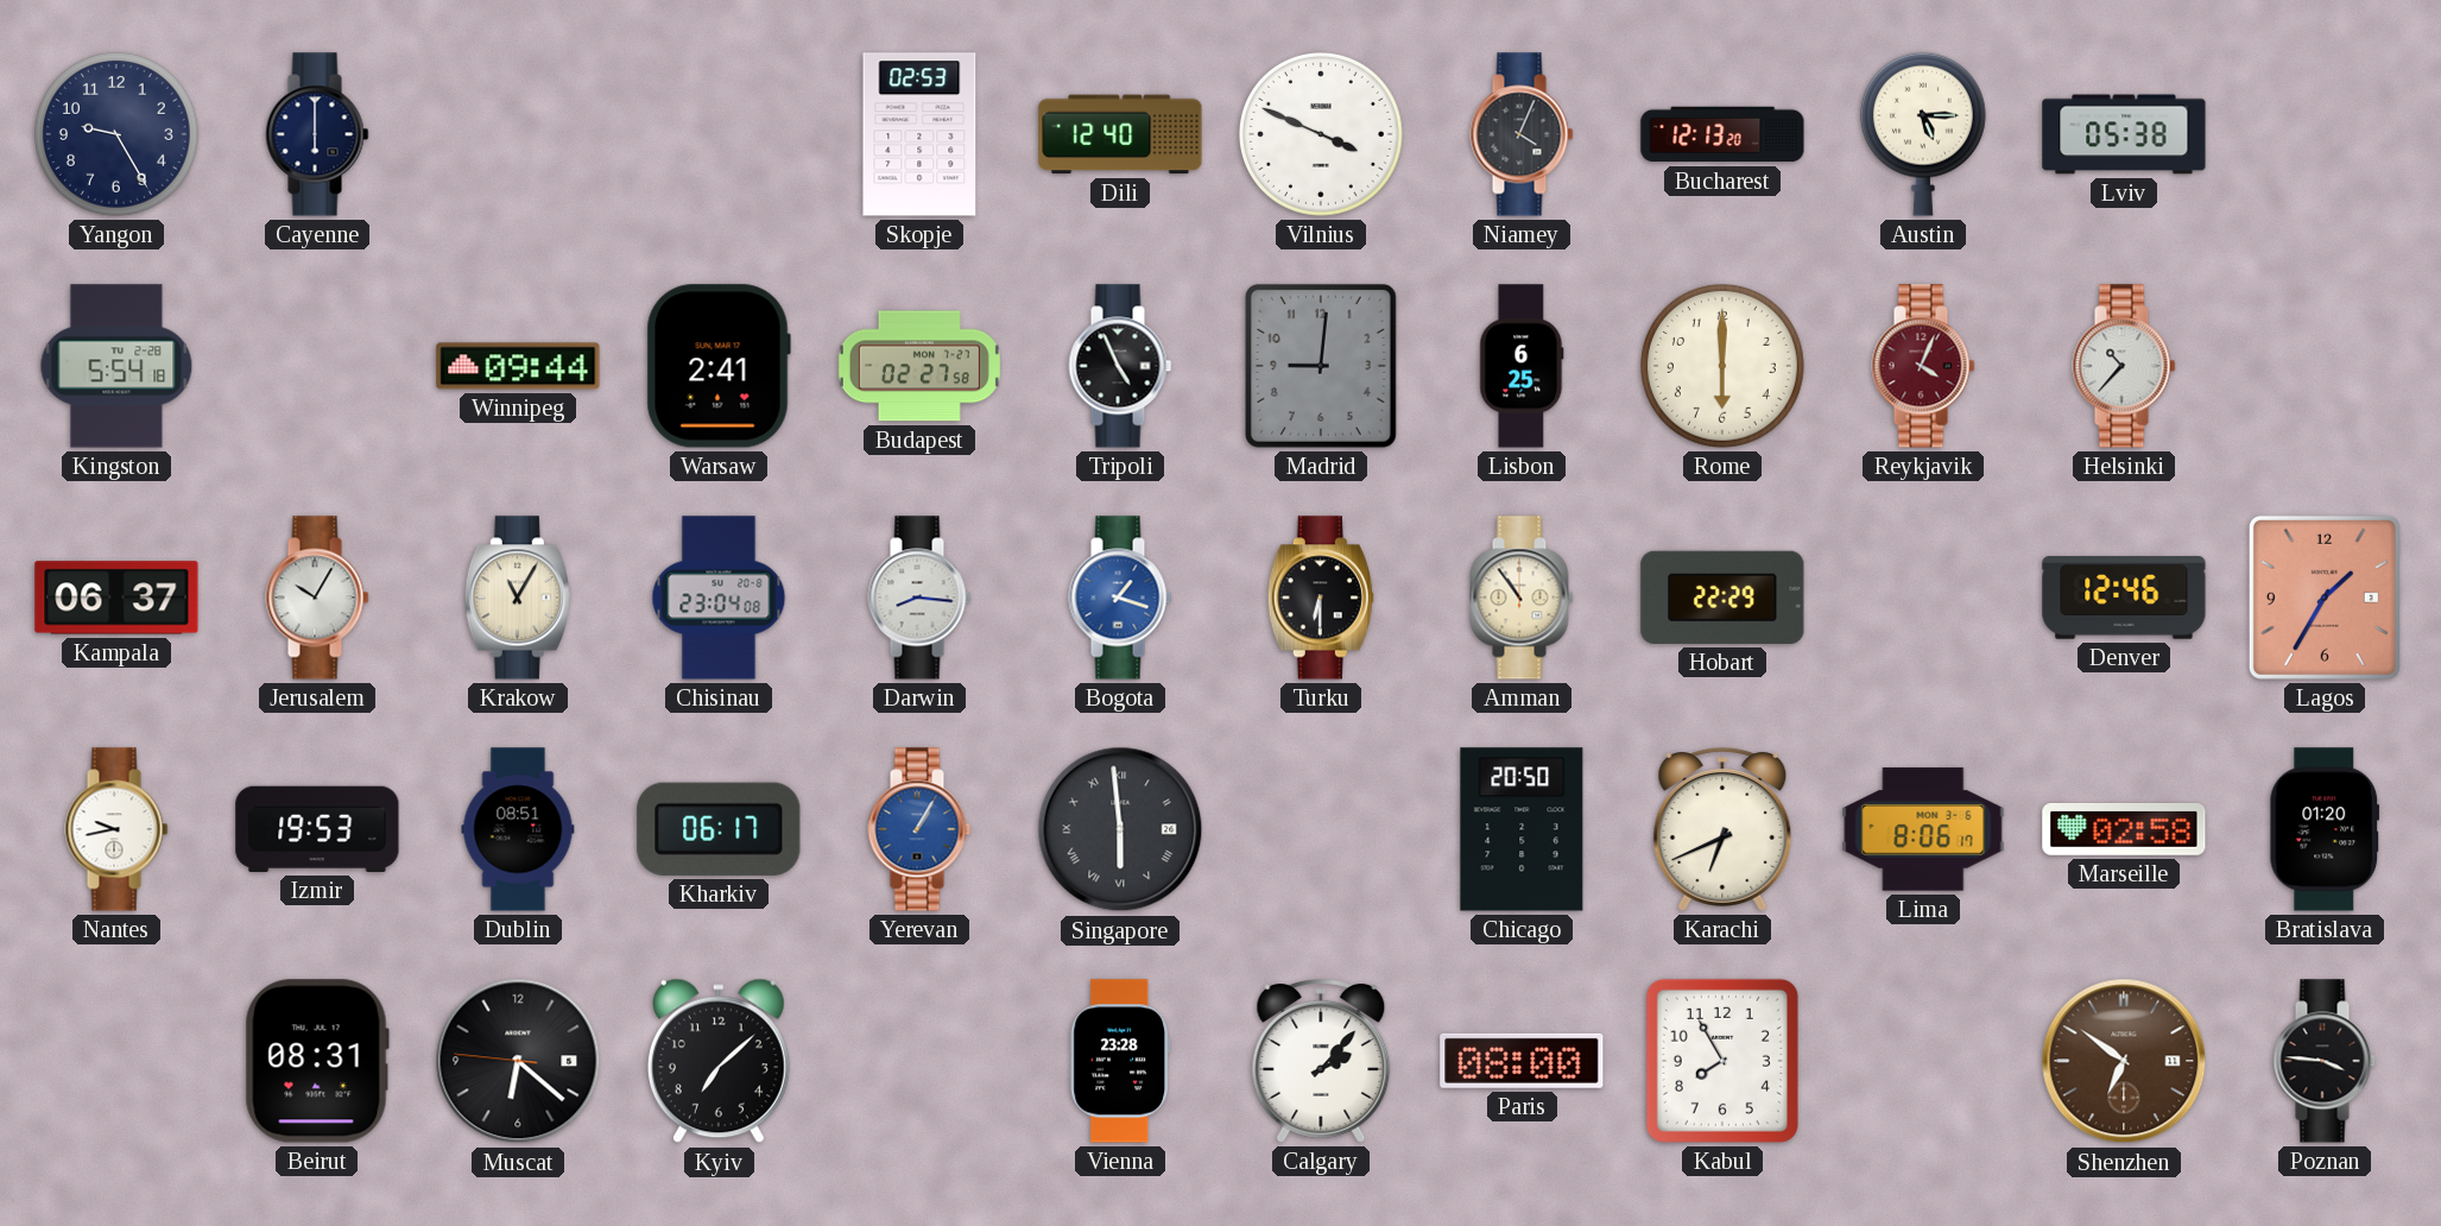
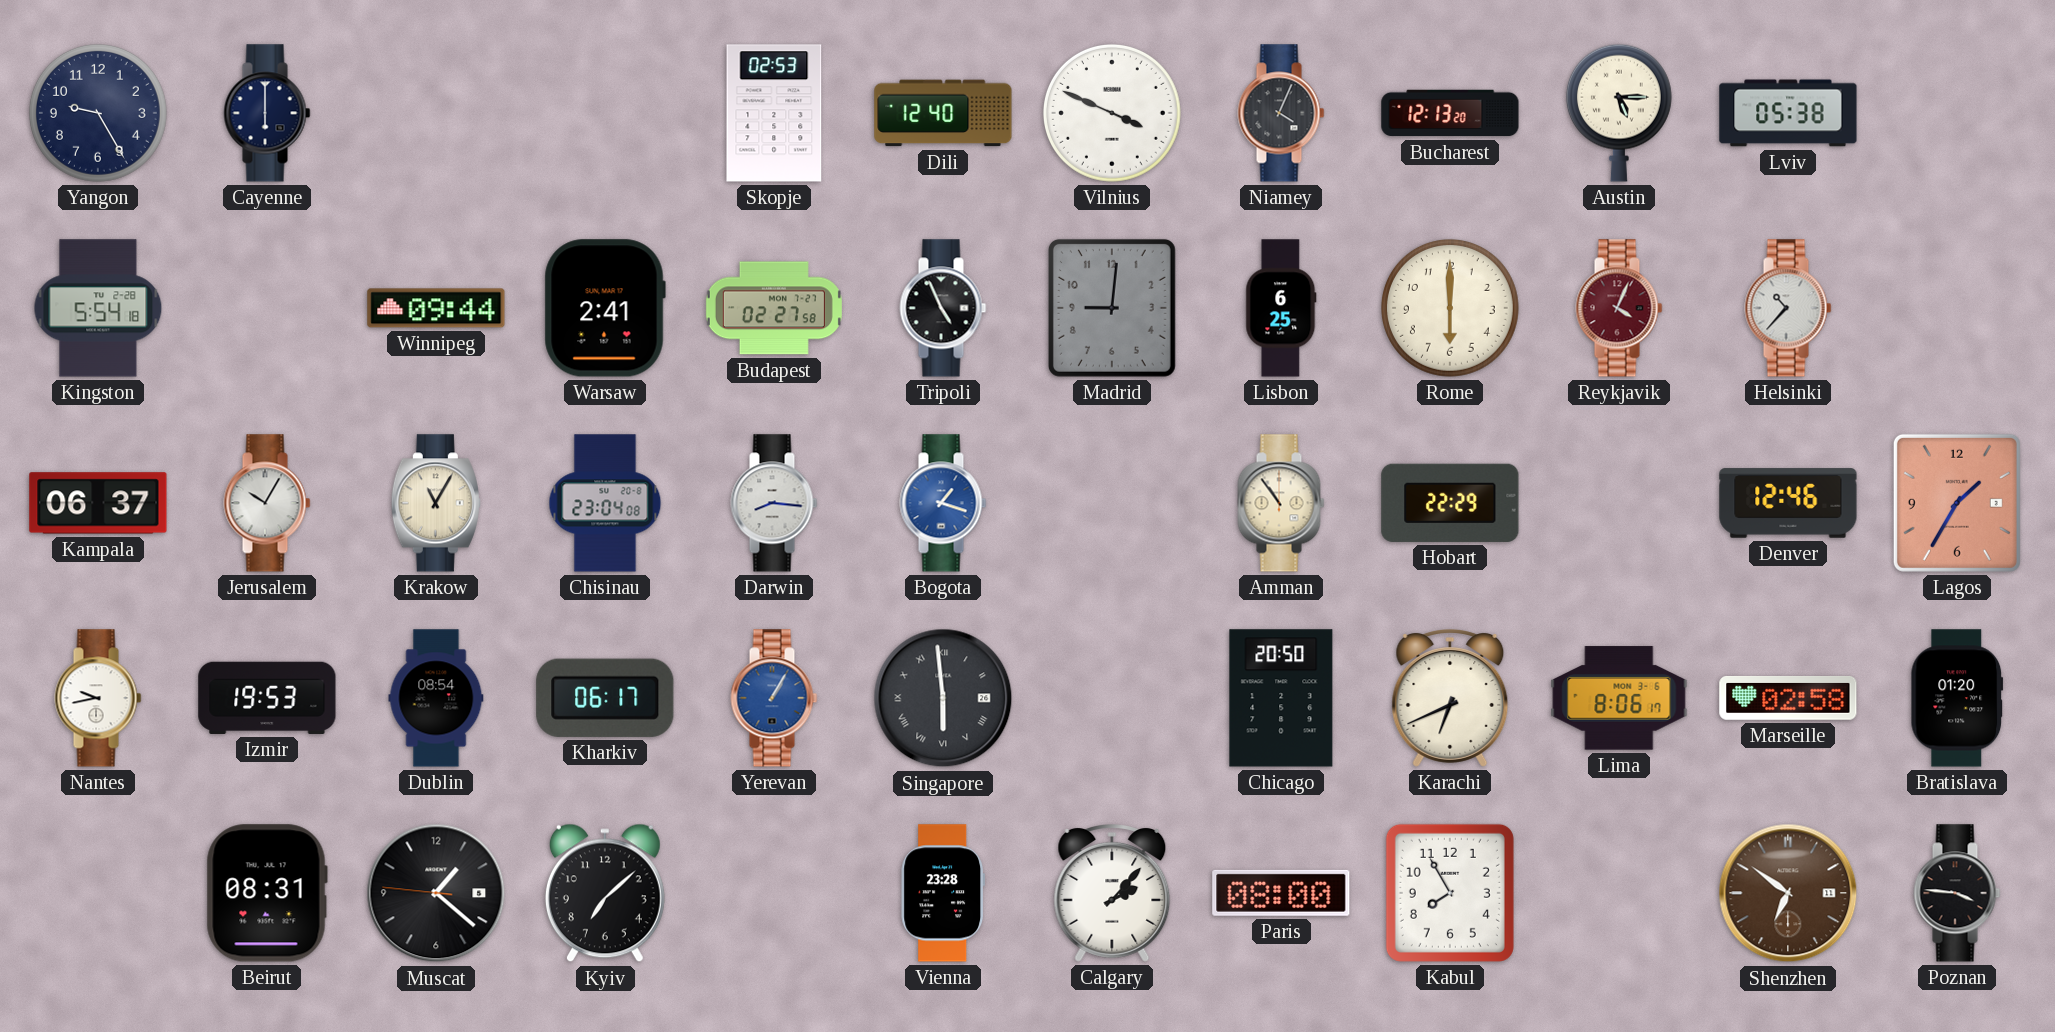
Turku: 6:30 -> none
Dublin: 08:51 -> 08:54
Muscat: 6:21 -> 1:21
